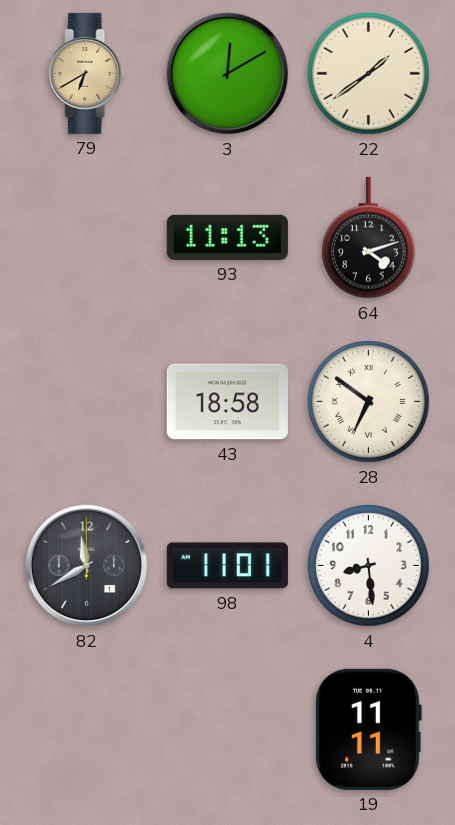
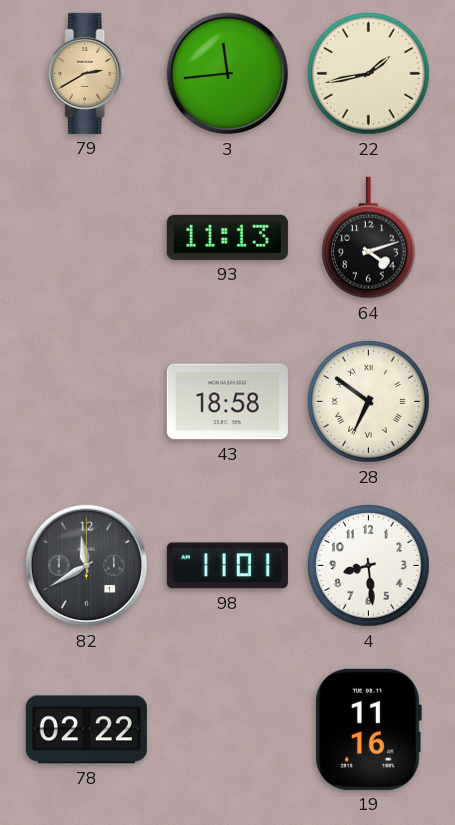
79: 6:40 -> 2:40
3: 12:10 -> 11:44
22: 1:39 -> 1:43
78: none -> 02:22
19: 11:11 -> 11:16
